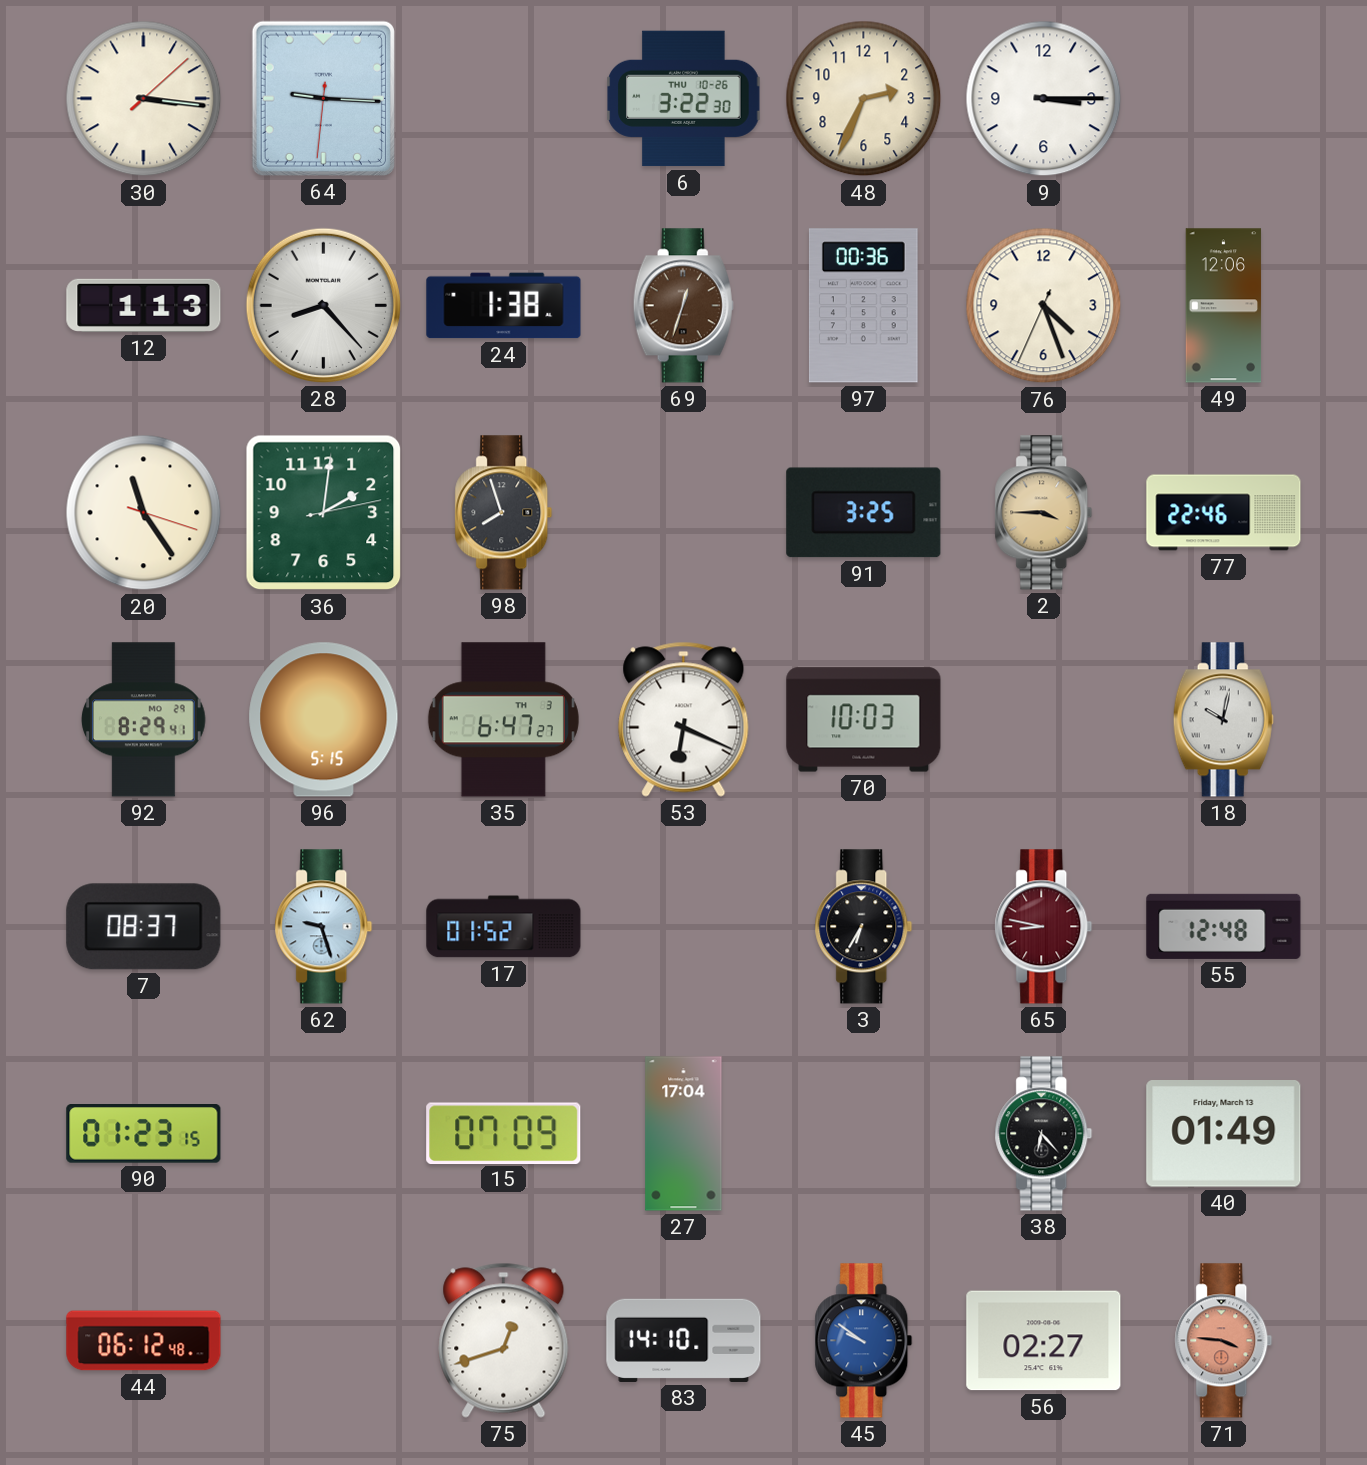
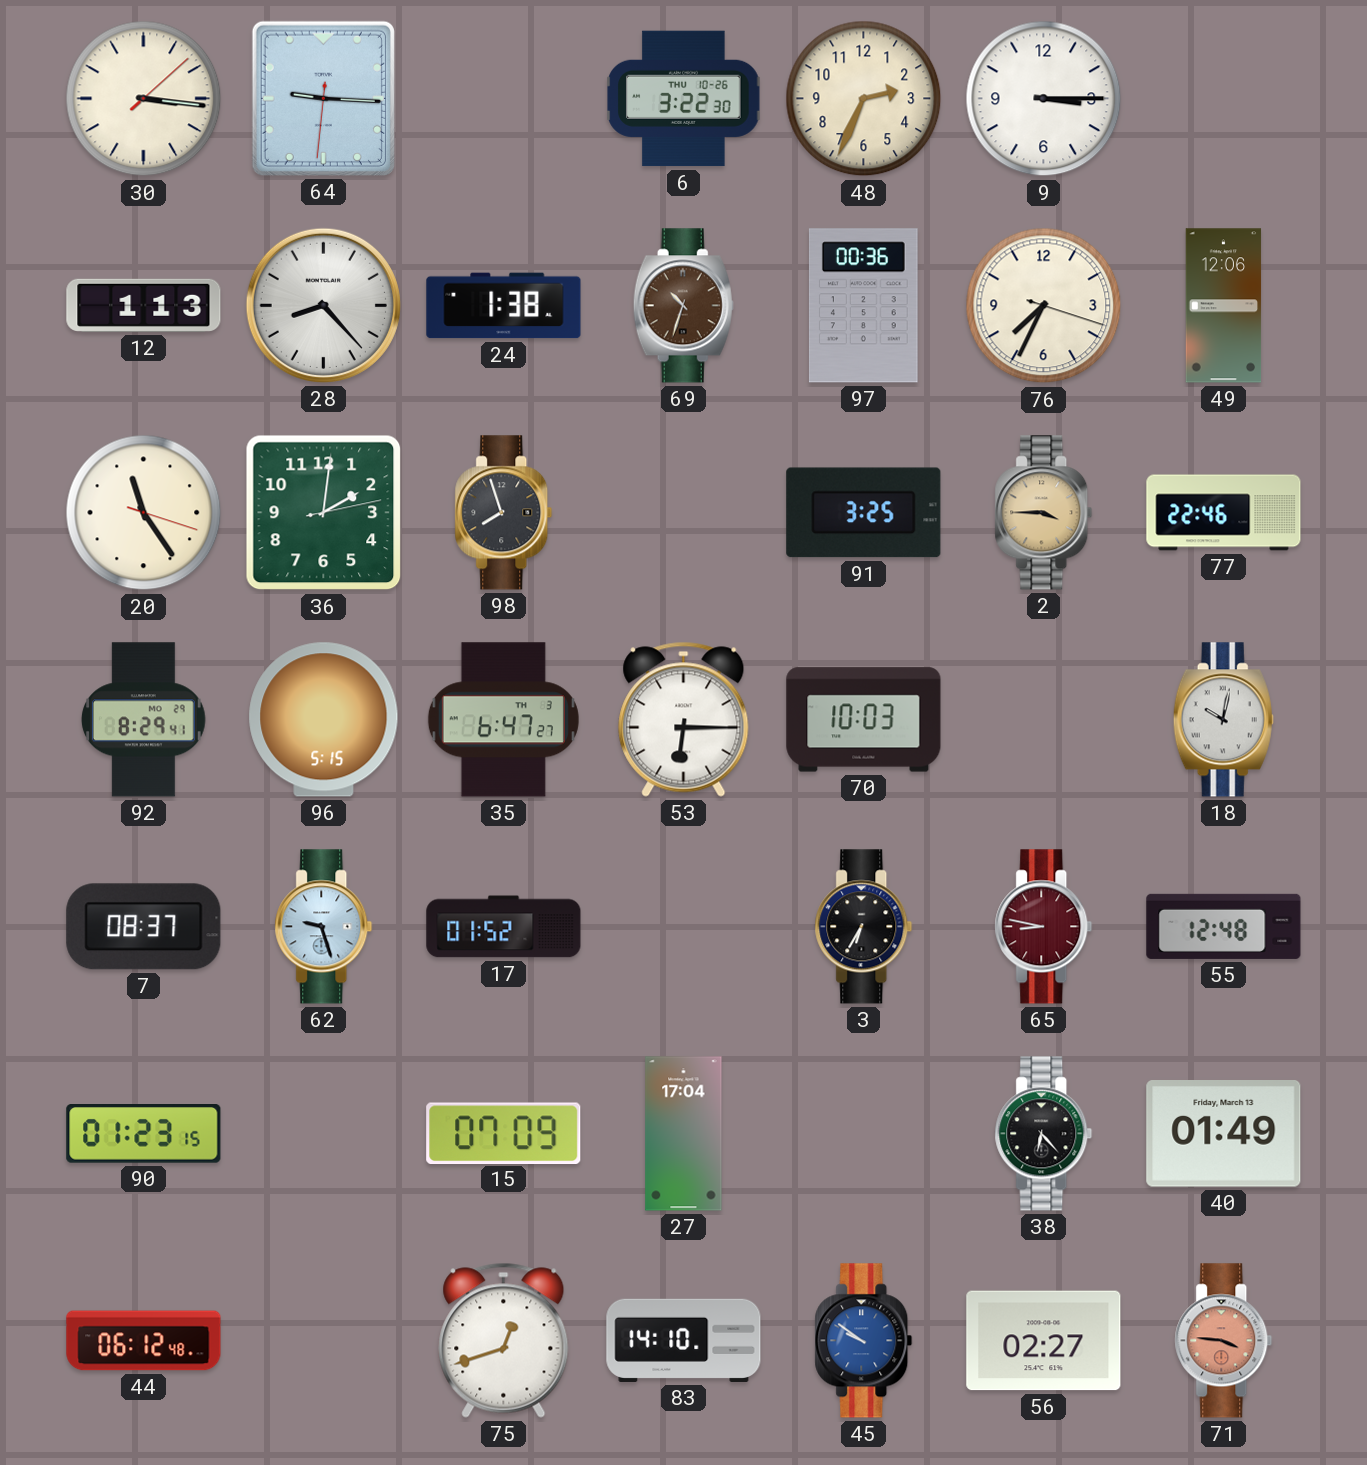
69: 12:33 -> 10:33
76: 4:26 -> 7:34
53: 6:19 -> 6:15
